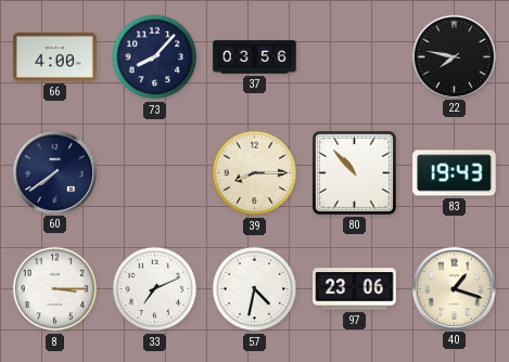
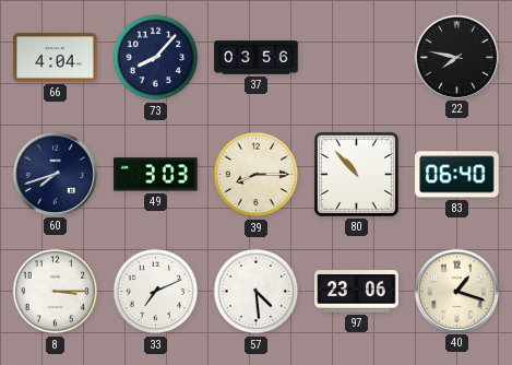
66: 4:00 -> 4:04
60: 7:39 -> 7:42
49: none -> 3:03
83: 19:43 -> 06:40
57: 4:32 -> 4:29
